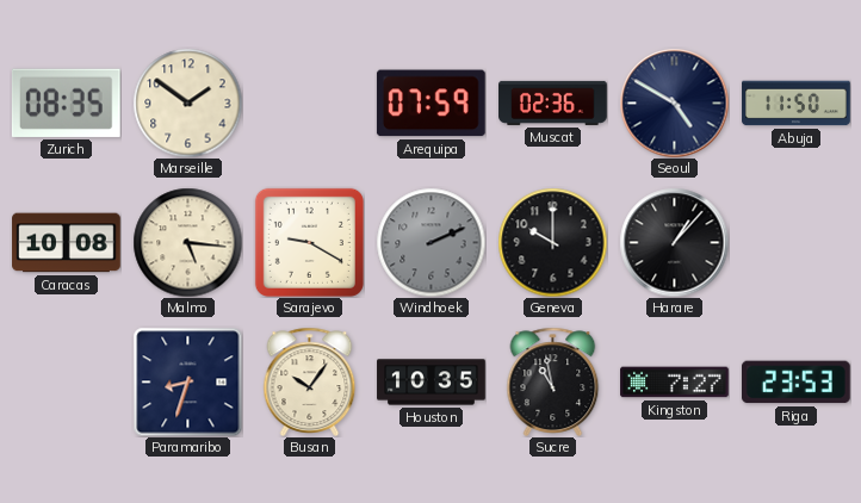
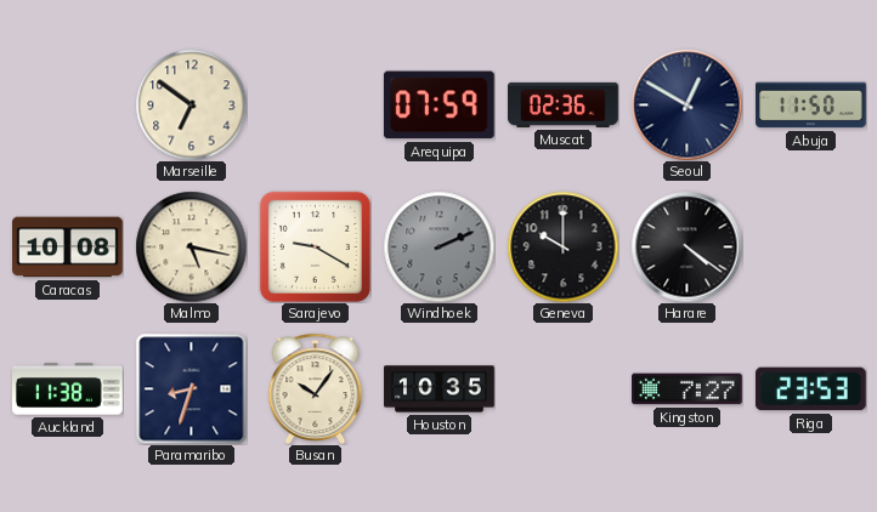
Zurich: 08:35 -> none
Marseille: 1:51 -> 6:51
Seoul: 4:50 -> 12:50
Malmo: 5:16 -> 5:17
Harare: 1:07 -> 4:21
Auckland: none -> 11:38
Sucre: 10:58 -> none
